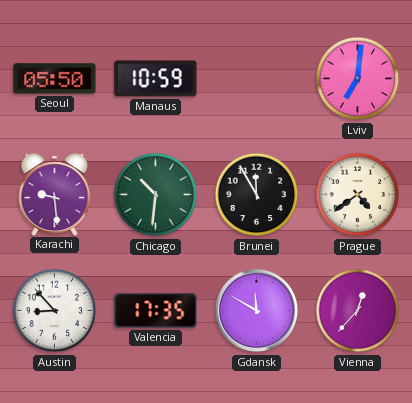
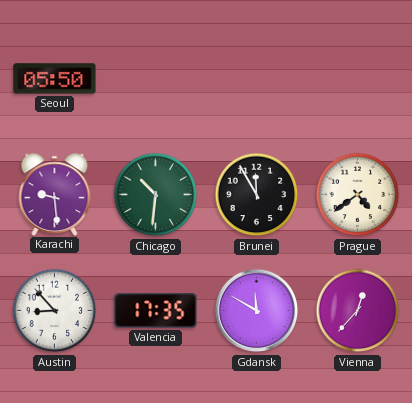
Manaus: 10:59 -> none
Lviv: 7:01 -> none
